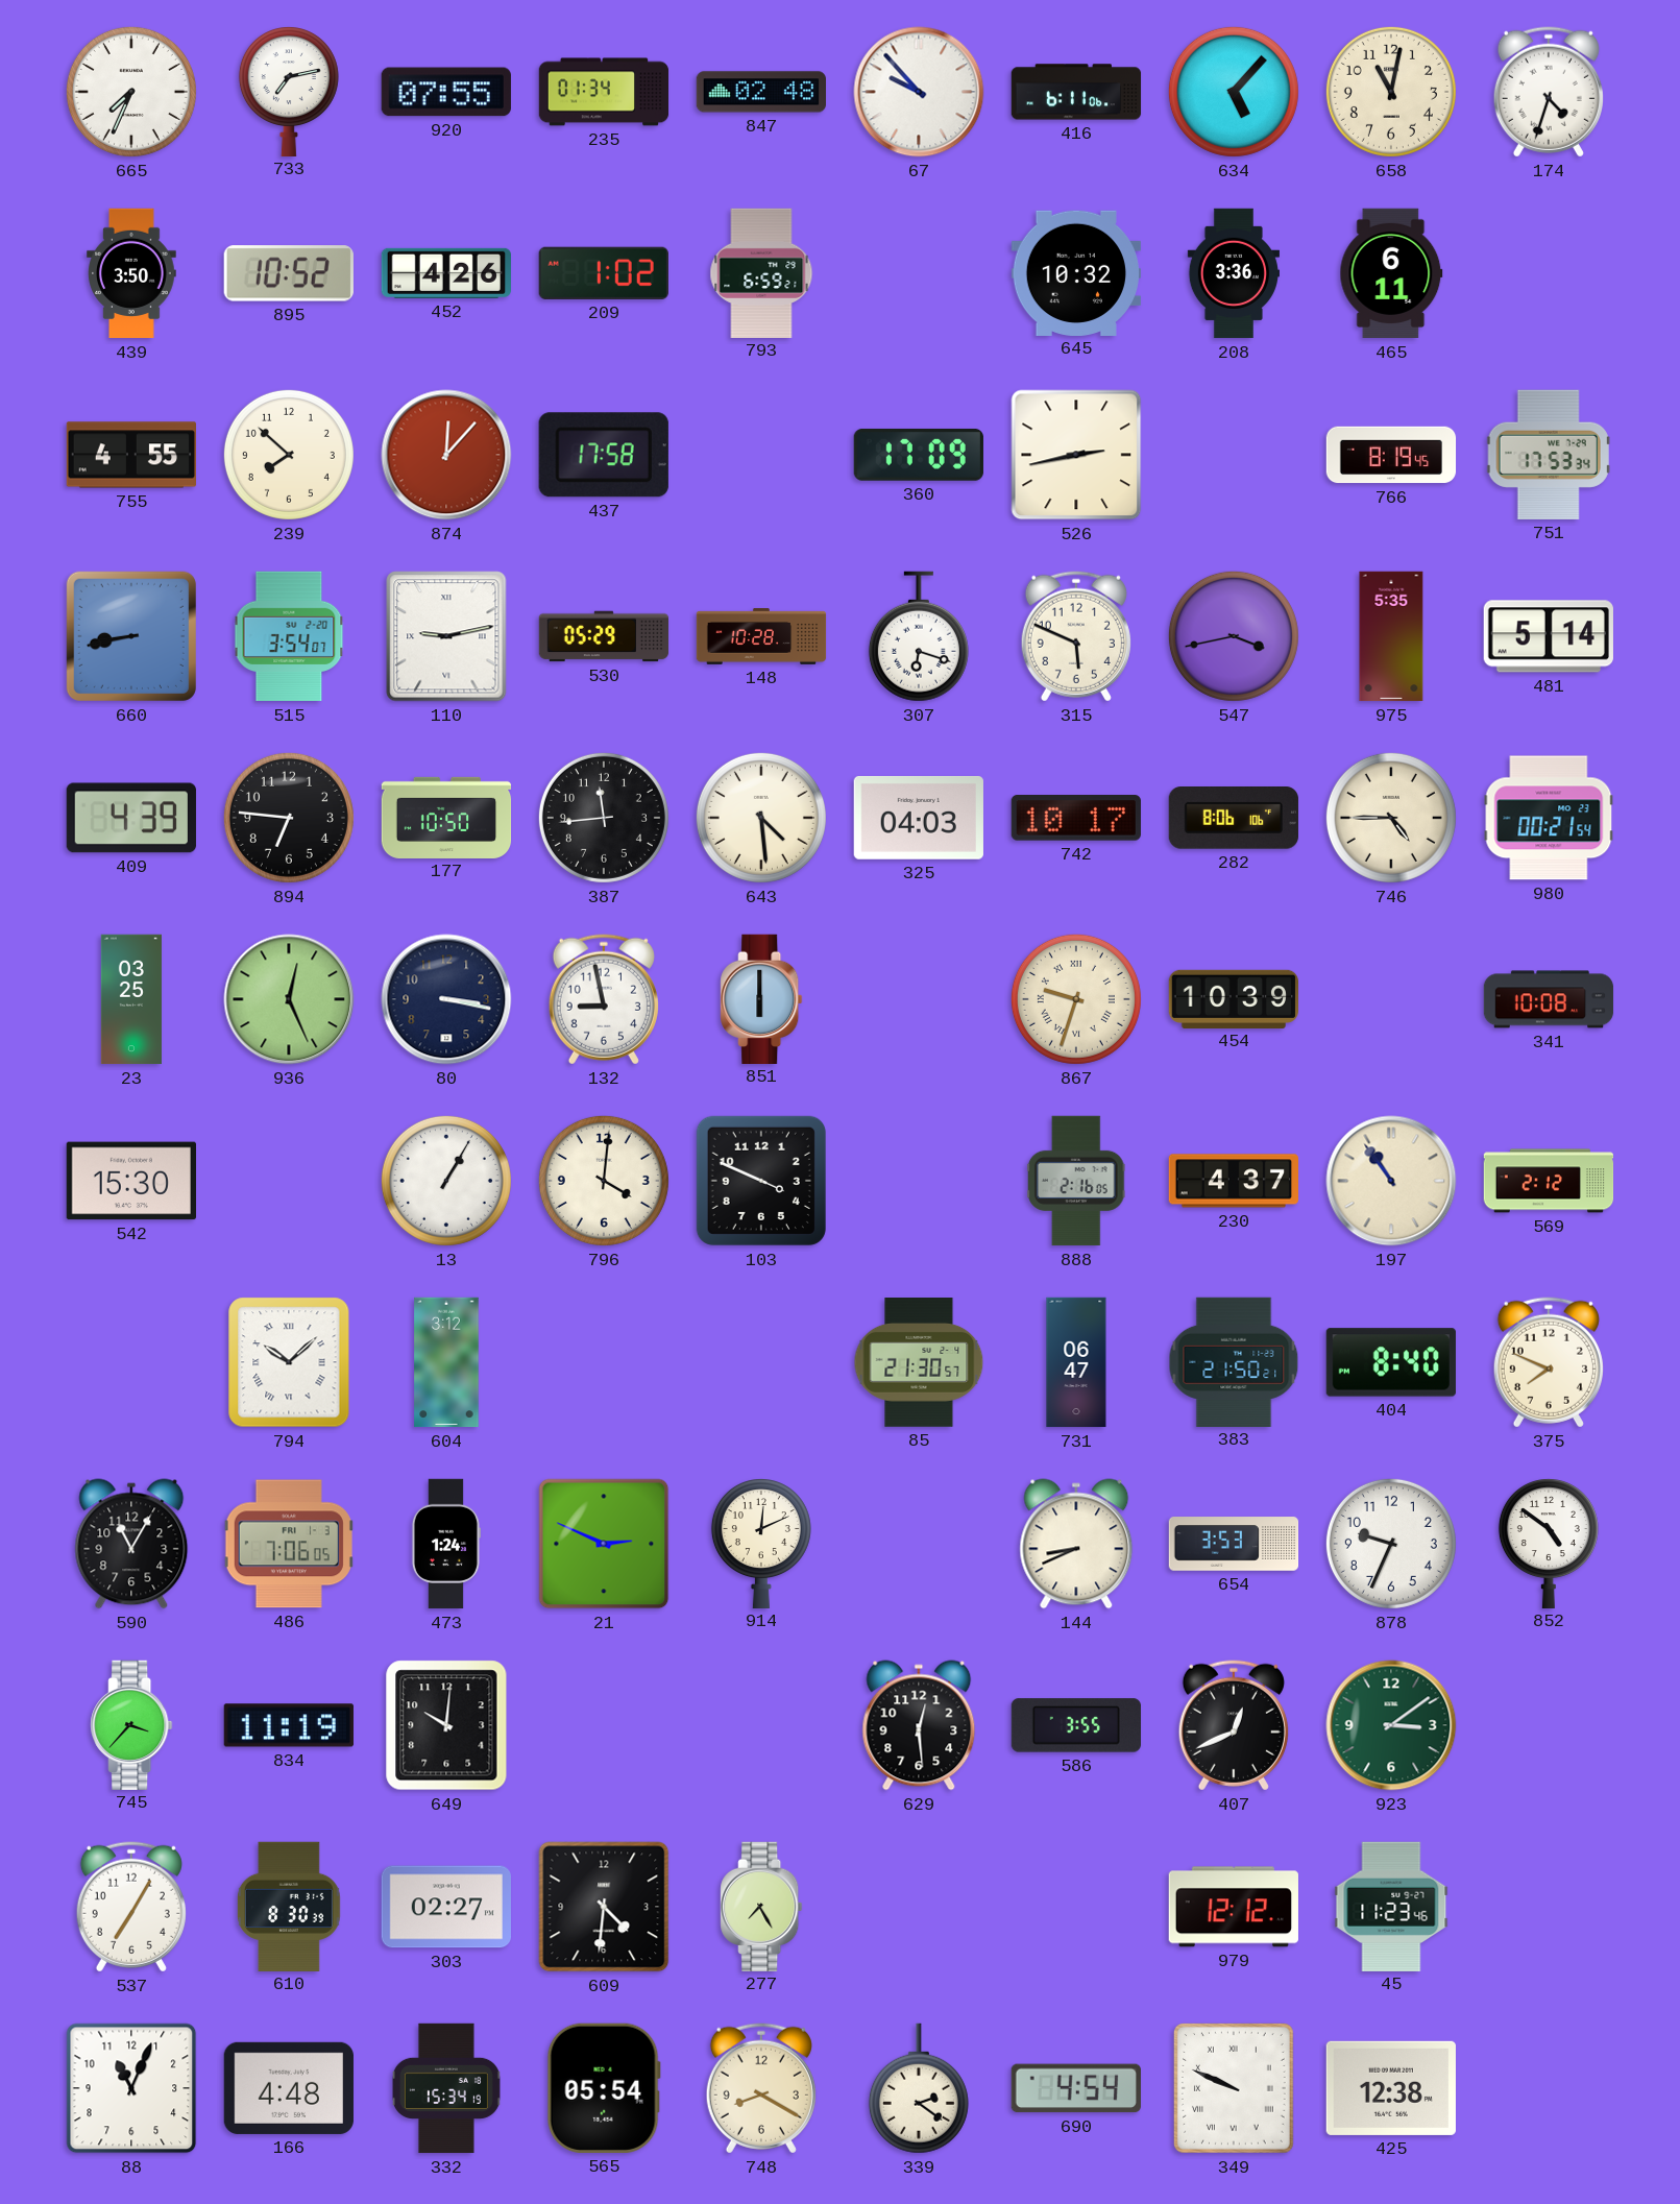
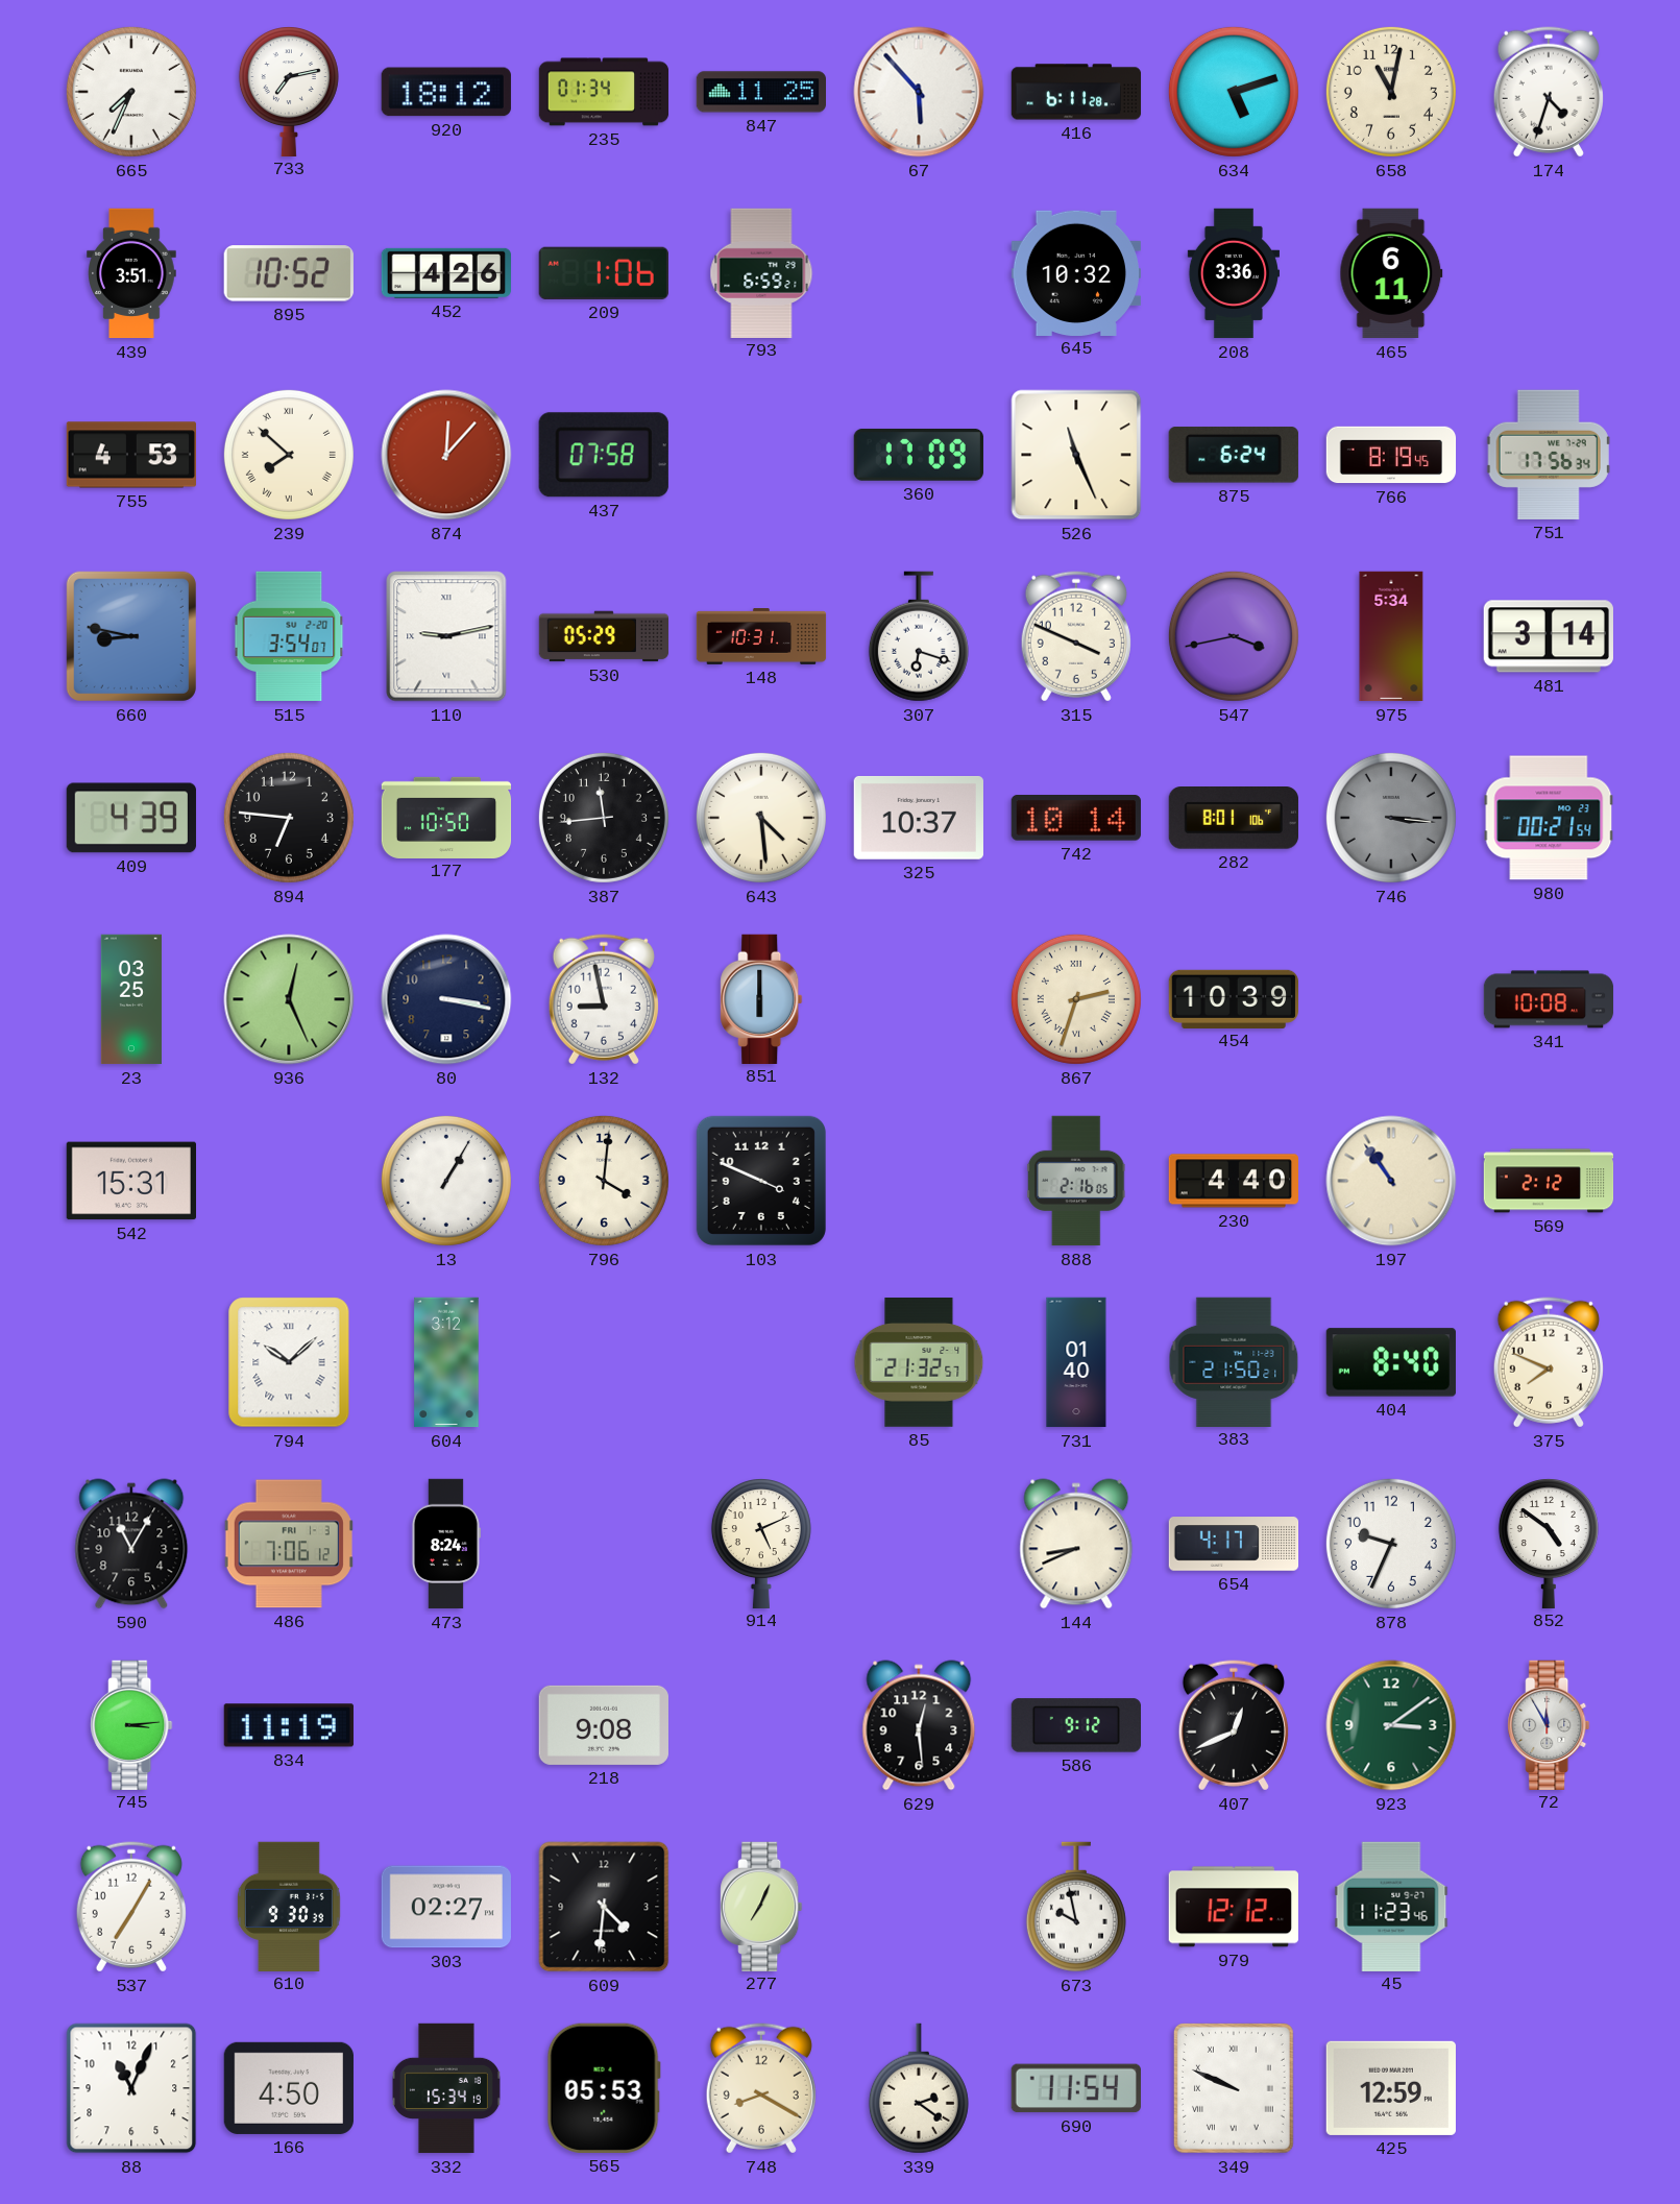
920: 07:55 -> 18:12
847: 02:48 -> 11:25
67: 9:53 -> 5:53
416: 6:11:06 -> 6:11:28
634: 5:07 -> 5:12
439: 3:50 -> 3:51
209: 1:02 -> 1:06
755: 4:55 -> 4:53
239 numerals: Arabic -> Roman
437: 17:58 -> 07:58
526: 2:43 -> 11:26
875: none -> 6:24
751: 17:53 -> 17:56
660: 8:43 -> 8:47
148: 10:28 -> 10:31
315: 5:49 -> 3:49
975: 5:35 -> 5:34
481: 5:14 -> 3:14
325: 04:03 -> 10:37
742: 10:17 -> 10:14
282: 8:06 -> 8:01
746: 4:45 -> 3:16
746 dial: cream -> grey
867: 9:33 -> 2:33
542: 15:30 -> 15:31
230: 4:37 -> 4:40
85: 21:30 -> 21:32
731: 06:47 -> 01:40
486: 7:06:05 -> 7:06:12
473: 1:24 -> 8:24
21: 2:49 -> none
914: 12:11 -> 5:11
654: 3:53 -> 4:17
745: 3:37 -> 3:14
649: 10:01 -> none
218: none -> 9:08
586: 3:55 -> 9:12
72: none -> 11:55
610: 8:30 -> 9:30
277: 7:25 -> 7:04
673: none -> 9:58
166: 4:48 -> 4:50
565: 05:54 -> 05:53
690: 4:54 -> 11:54
425: 12:38 -> 12:59
